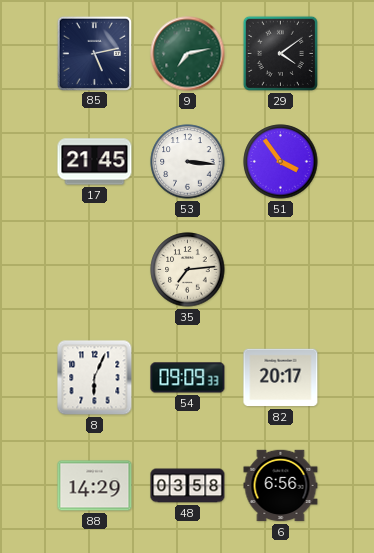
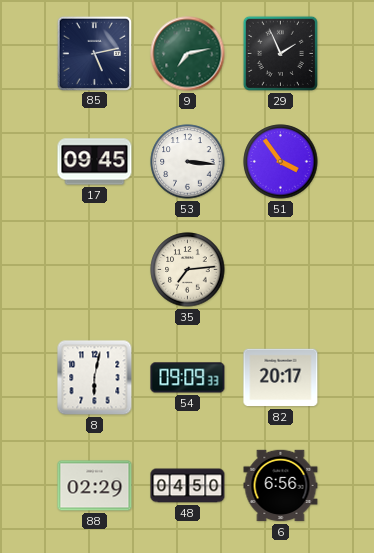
29: 4:09 -> 1:56
17: 21:45 -> 09:45
8: 6:04 -> 6:02
88: 14:29 -> 02:29
48: 03:58 -> 04:50
